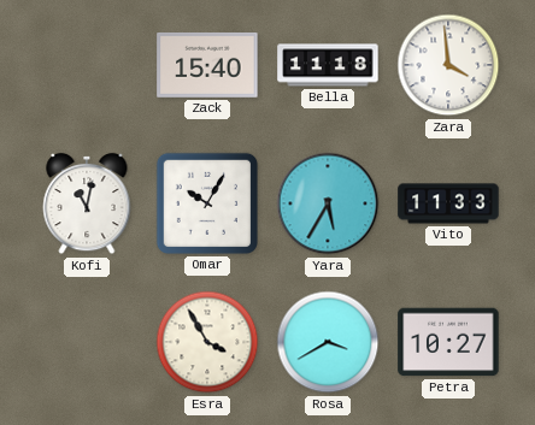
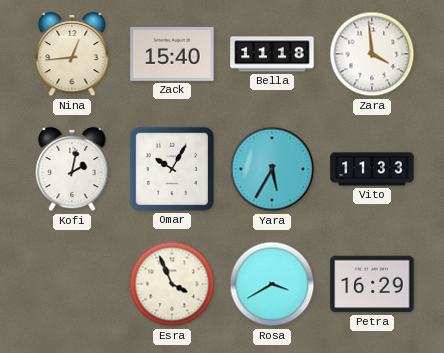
Nina: none -> 12:44
Kofi: 11:02 -> 2:02
Esra: 3:55 -> 3:56
Petra: 10:27 -> 16:29
